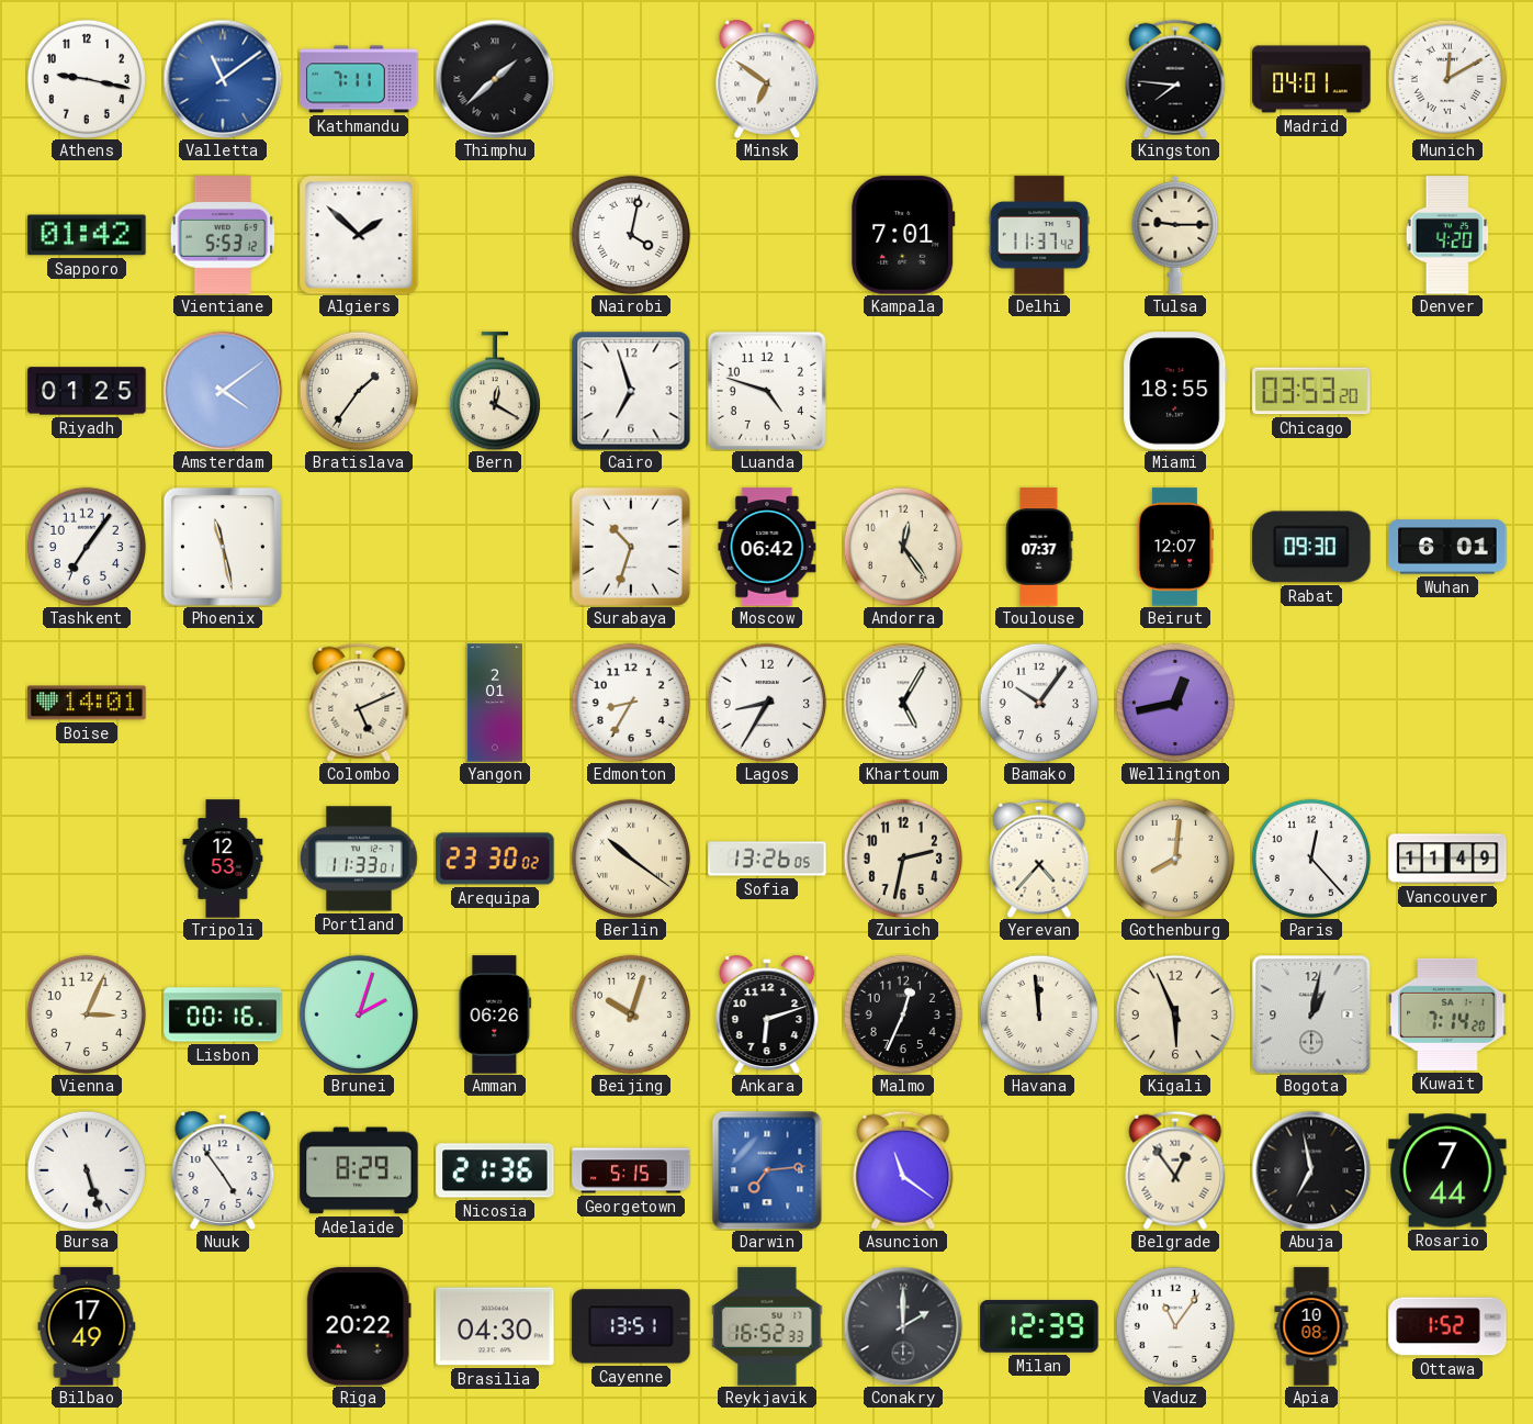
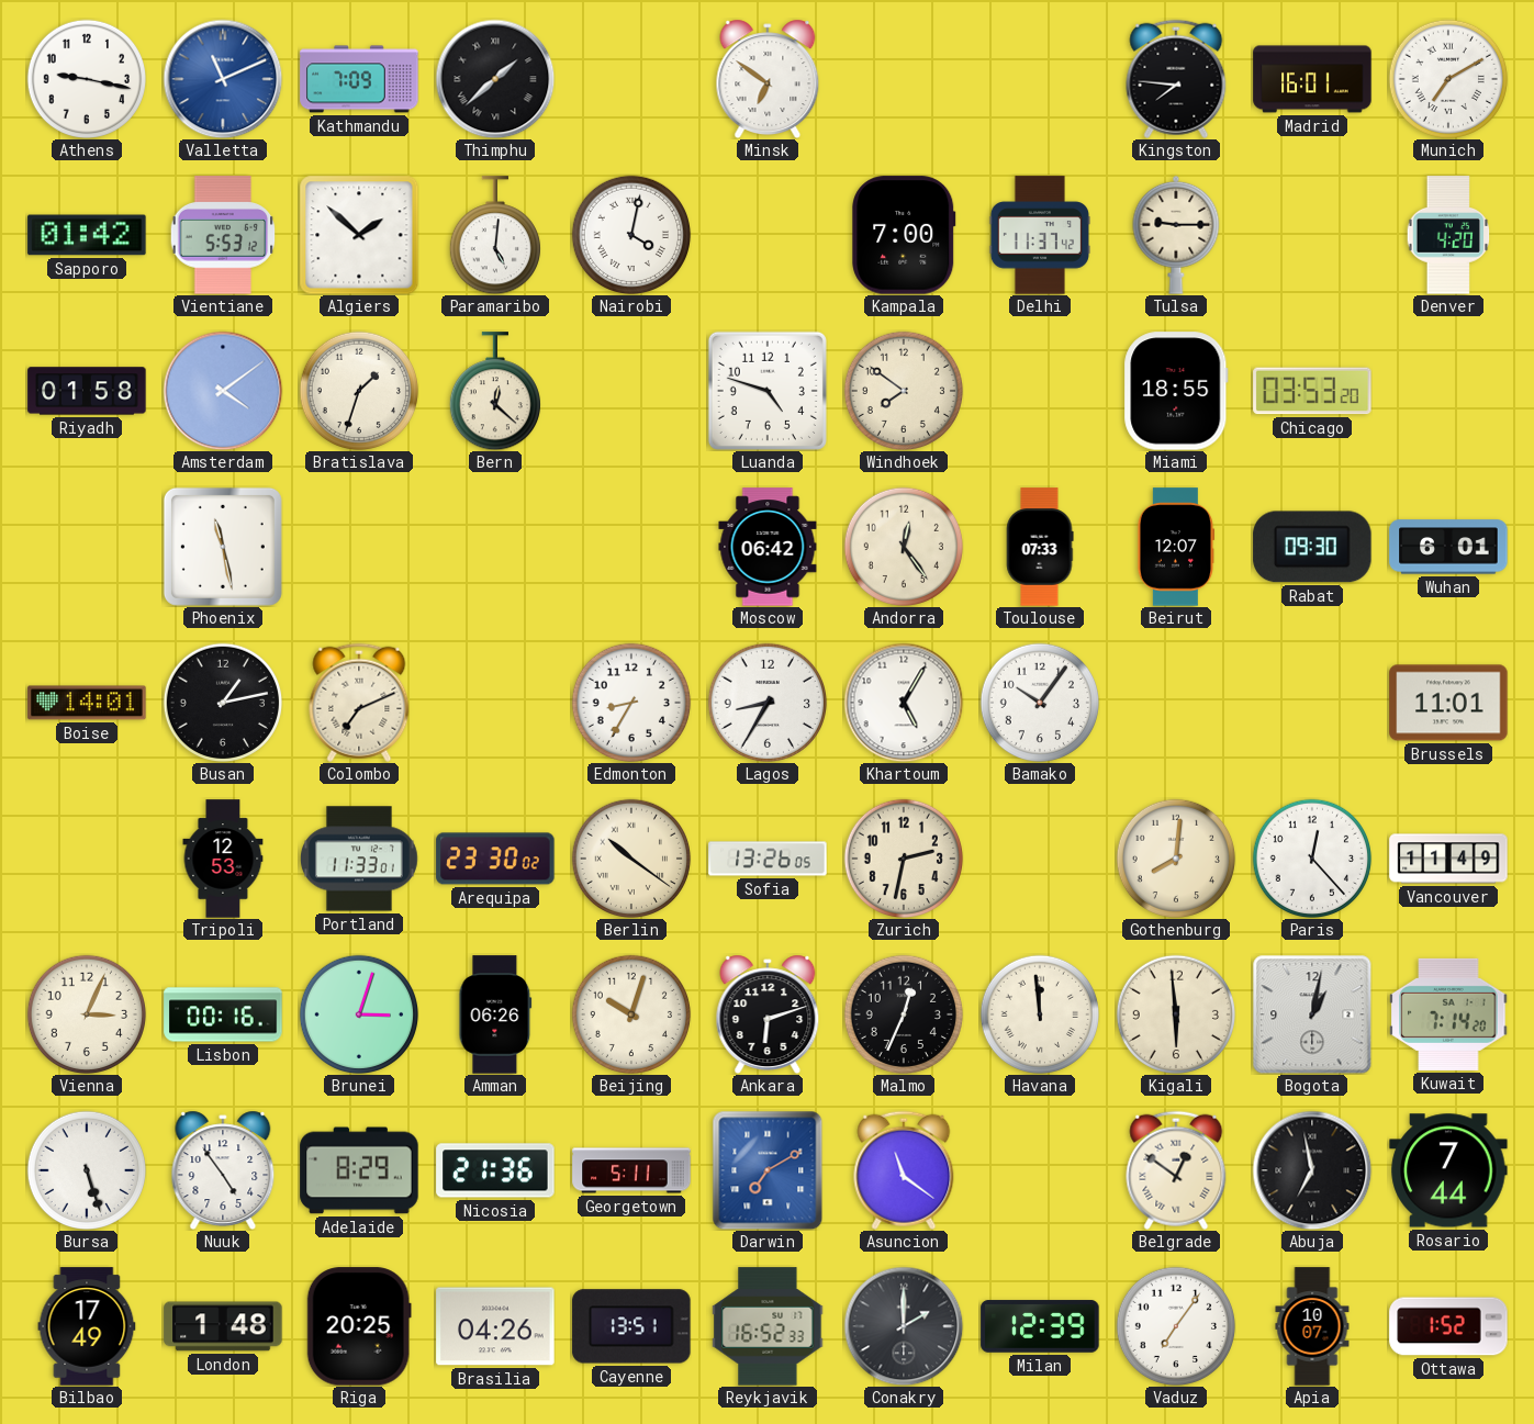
Valletta: 11:09 -> 11:11
Kathmandu: 7:11 -> 7:09
Madrid: 04:01 -> 16:01
Munich: 12:10 -> 7:10
Paramaribo: none -> 5:01
Kampala: 7:01 -> 7:00
Riyadh: 01:25 -> 01:58
Bratislava: 1:36 -> 1:33
Bern: 12:20 -> 12:22
Cairo: 6:57 -> none
Windhoek: none -> 7:51
Tashkent: 7:06 -> none
Surabaya: 10:33 -> none
Toulouse: 07:37 -> 07:33
Busan: none -> 1:13
Colombo: 5:11 -> 7:11
Yangon: 2:01 -> none
Wellington: 12:43 -> none
Brussels: none -> 11:01
Yerevan: 4:37 -> none
Brunei: 2:03 -> 3:03
Kigali: 5:56 -> 5:59
Georgetown: 5:15 -> 5:11
Darwin: 7:14 -> 7:10
Belgrade: 12:54 -> 12:51
London: none -> 1:48
Riga: 20:22 -> 20:25
Brasilia: 04:30 -> 04:26
Vaduz: 11:06 -> 7:06
Apia: 10:08 -> 10:07
